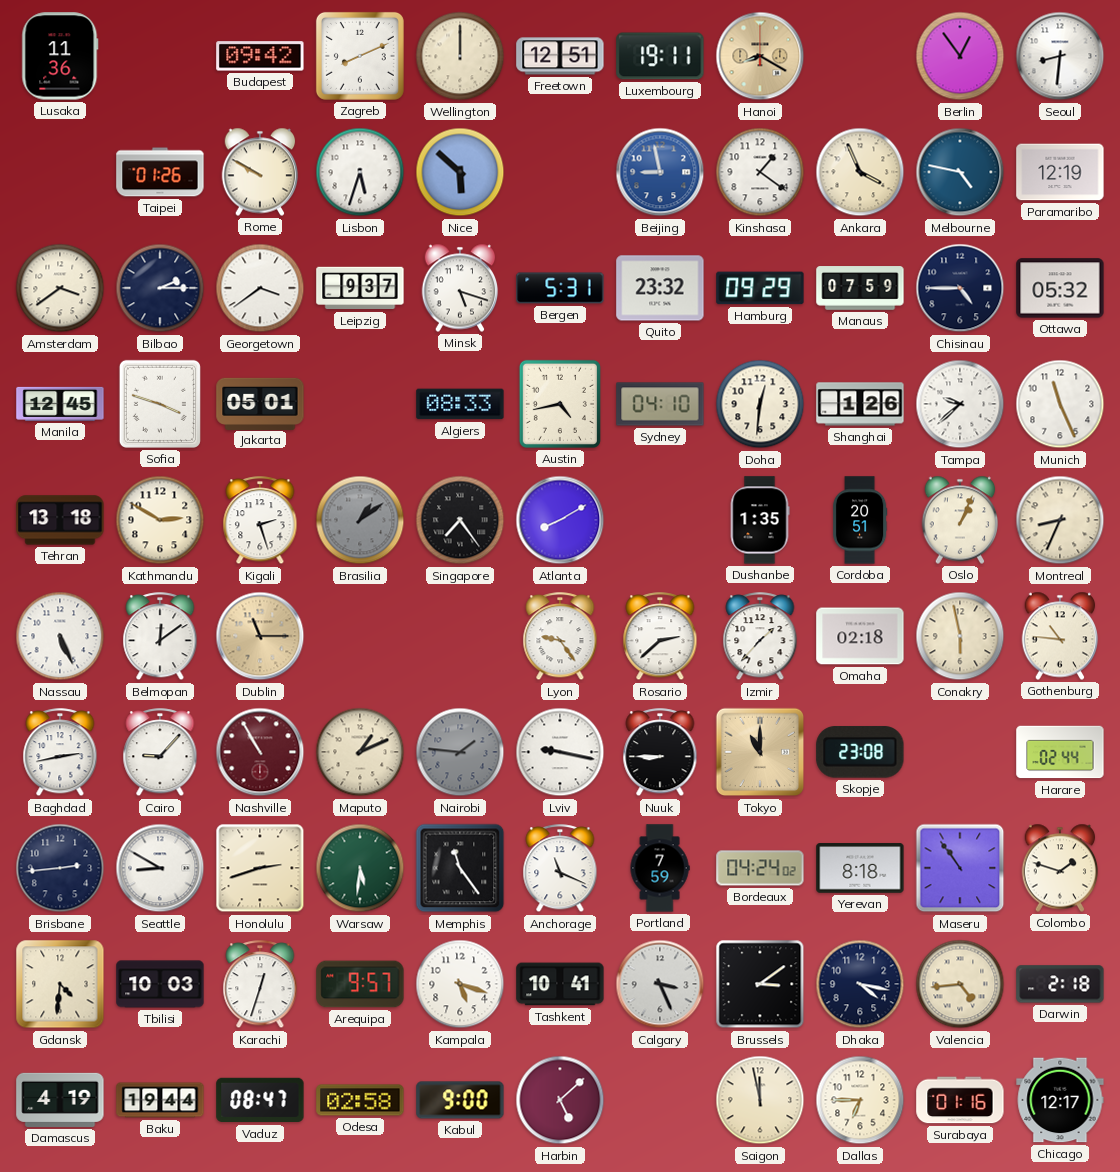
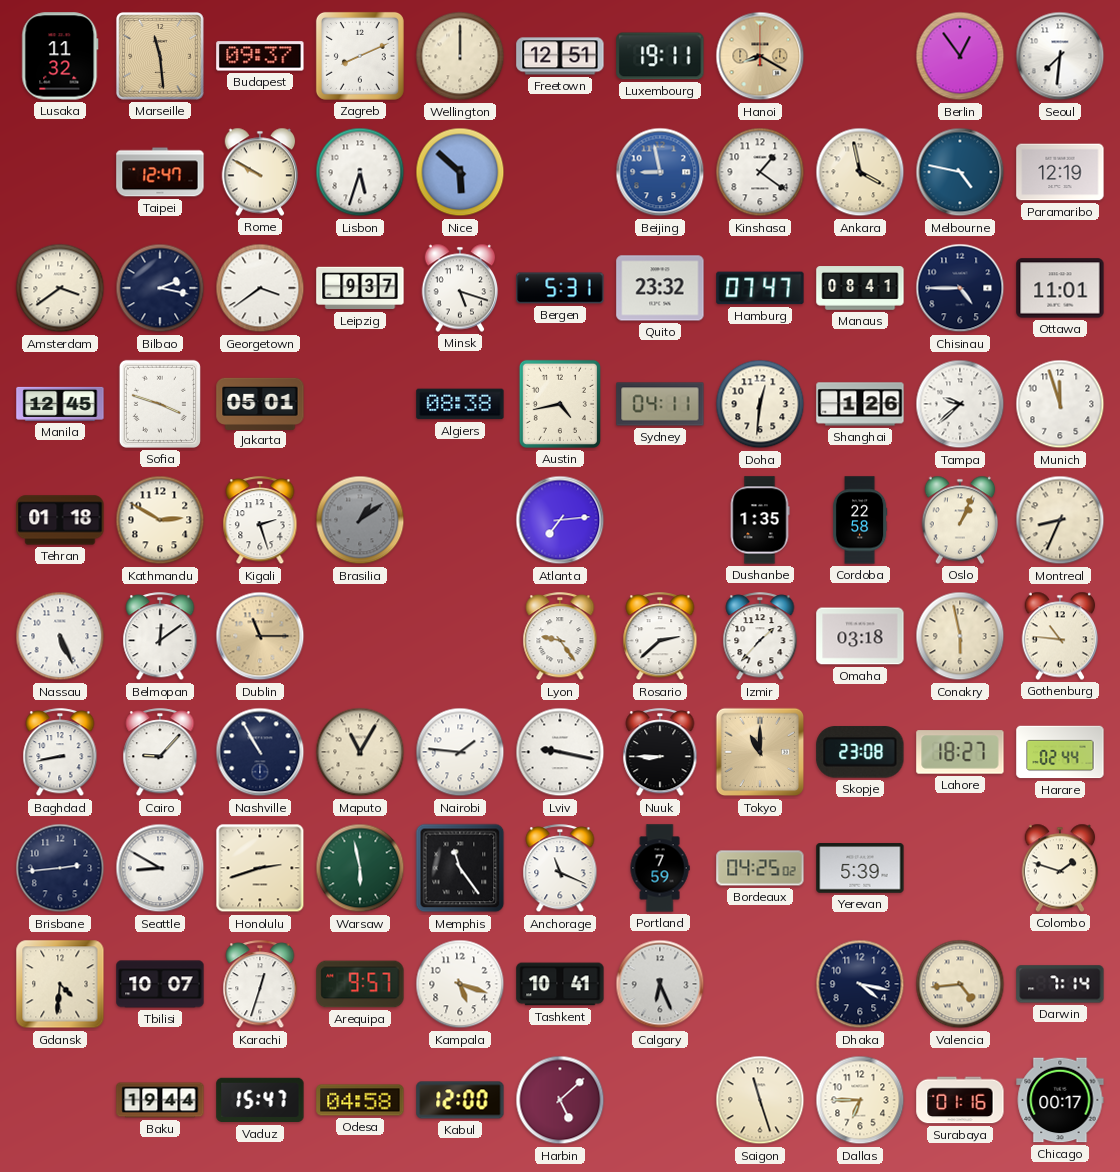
Lusaka: 11:36 -> 11:32
Marseille: none -> 11:29
Budapest: 09:42 -> 09:37
Seoul: 8:31 -> 7:31
Taipei: 01:26 -> 12:47
Ankara: 3:56 -> 3:58
Bilbao: 2:15 -> 2:17
Hamburg: 09:29 -> 07:47
Manaus: 07:59 -> 08:41
Ottawa: 05:32 -> 11:01
Algiers: 08:33 -> 08:38
Sydney: 04:10 -> 04:11
Munich: 11:26 -> 11:57
Tehran: 13:18 -> 01:18
Singapore: 7:24 -> none
Atlanta: 8:10 -> 7:14
Cordoba: 20:51 -> 22:58
Omaha: 02:18 -> 03:18
Baghdad: 2:43 -> 8:43
Nashville dial: burgundy -> navy
Maputo: 1:11 -> 11:05
Nairobi dial: grey -> white
Lahore: none -> 18:27
Warsaw: 5:31 -> 5:58
Bordeaux: 04:24 -> 04:25
Yerevan: 8:18 -> 5:39
Maseru: 10:54 -> none
Tbilisi: 10:03 -> 10:07
Calgary: 3:26 -> 6:26
Brussels: 3:09 -> none
Darwin: 2:18 -> 7:14
Damascus: 4:19 -> none
Vaduz: 08:47 -> 15:47
Odesa: 02:58 -> 04:58
Kabul: 9:00 -> 12:00
Saigon: 11:58 -> 11:27
Chicago: 12:17 -> 00:17
